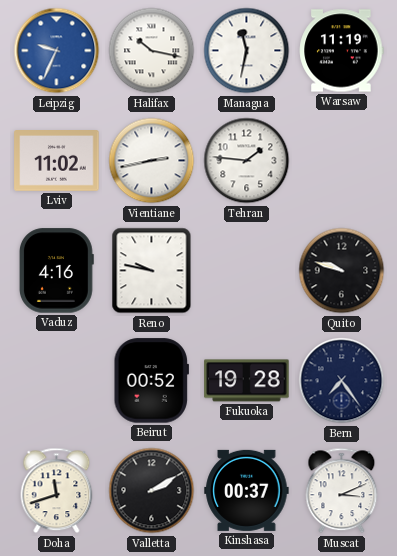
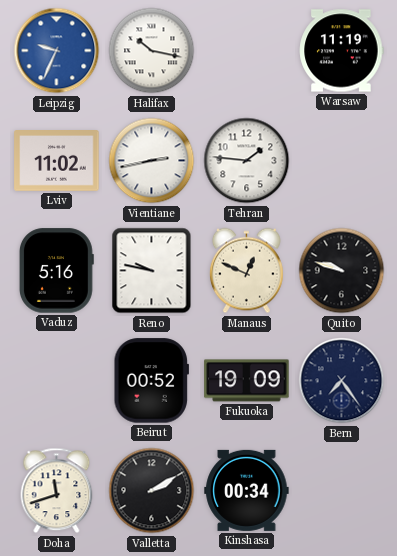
Managua: 11:32 -> none
Vaduz: 4:16 -> 5:16
Manaus: none -> 12:49
Fukuoka: 19:28 -> 19:09
Kinshasa: 00:37 -> 00:34
Muscat: 3:11 -> none
